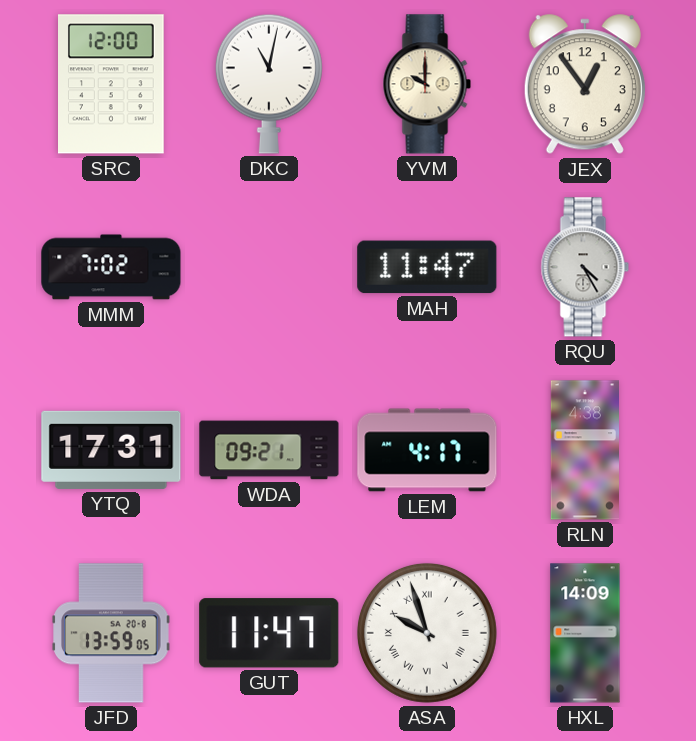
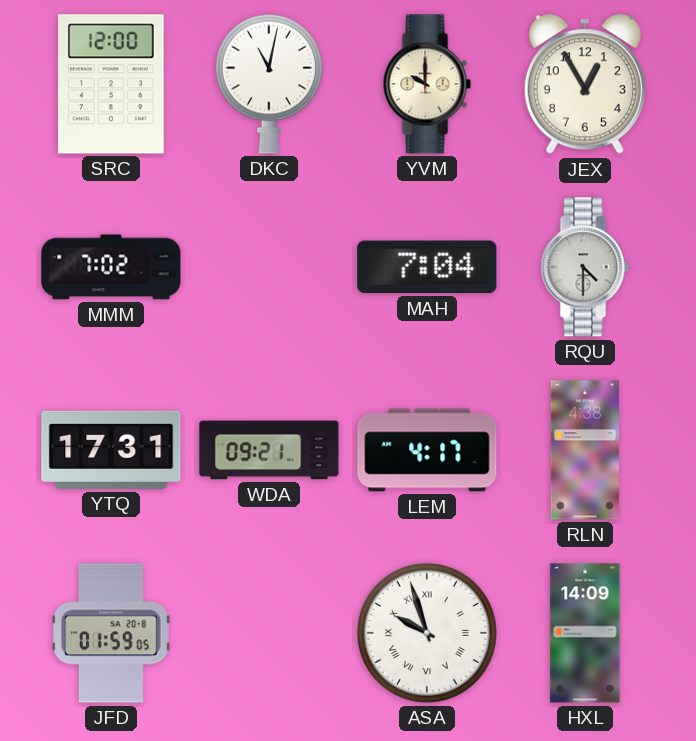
JEX: 12:54 -> 12:55
MAH: 11:47 -> 7:04
RQU: 4:25 -> 4:30
JFD: 13:59 -> 01:59
GUT: 11:47 -> none
